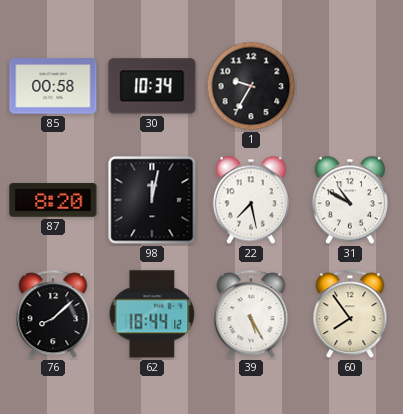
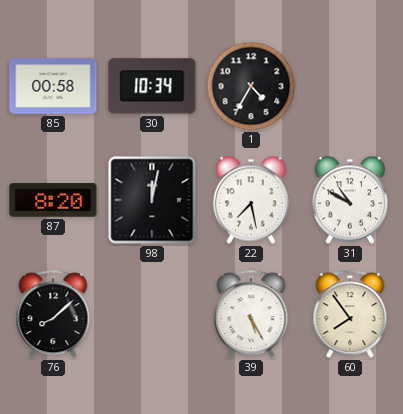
1: 9:35 -> 4:35
62: 18:44 -> none
